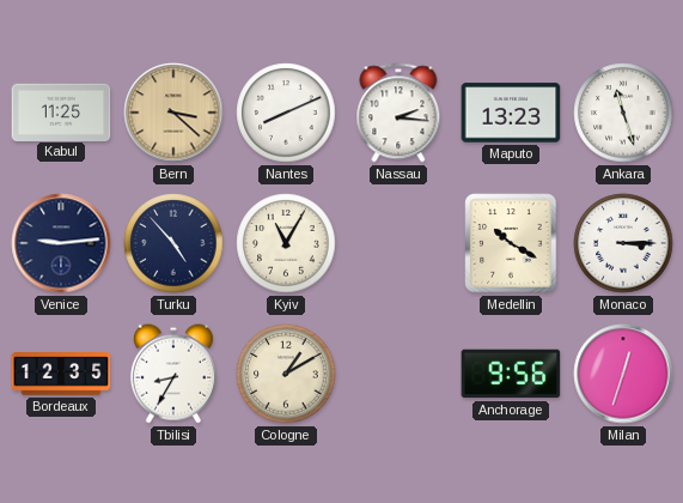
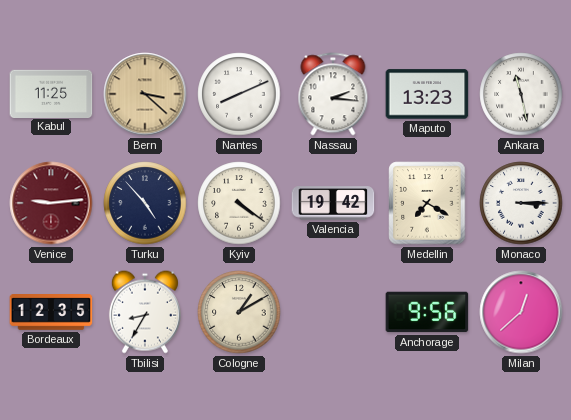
Ankara: 11:27 -> 11:28
Venice dial: navy -> burgundy
Kyiv: 11:05 -> 4:21
Valencia: none -> 19:42
Medellin: 10:20 -> 7:20
Milan: 12:33 -> 12:38
